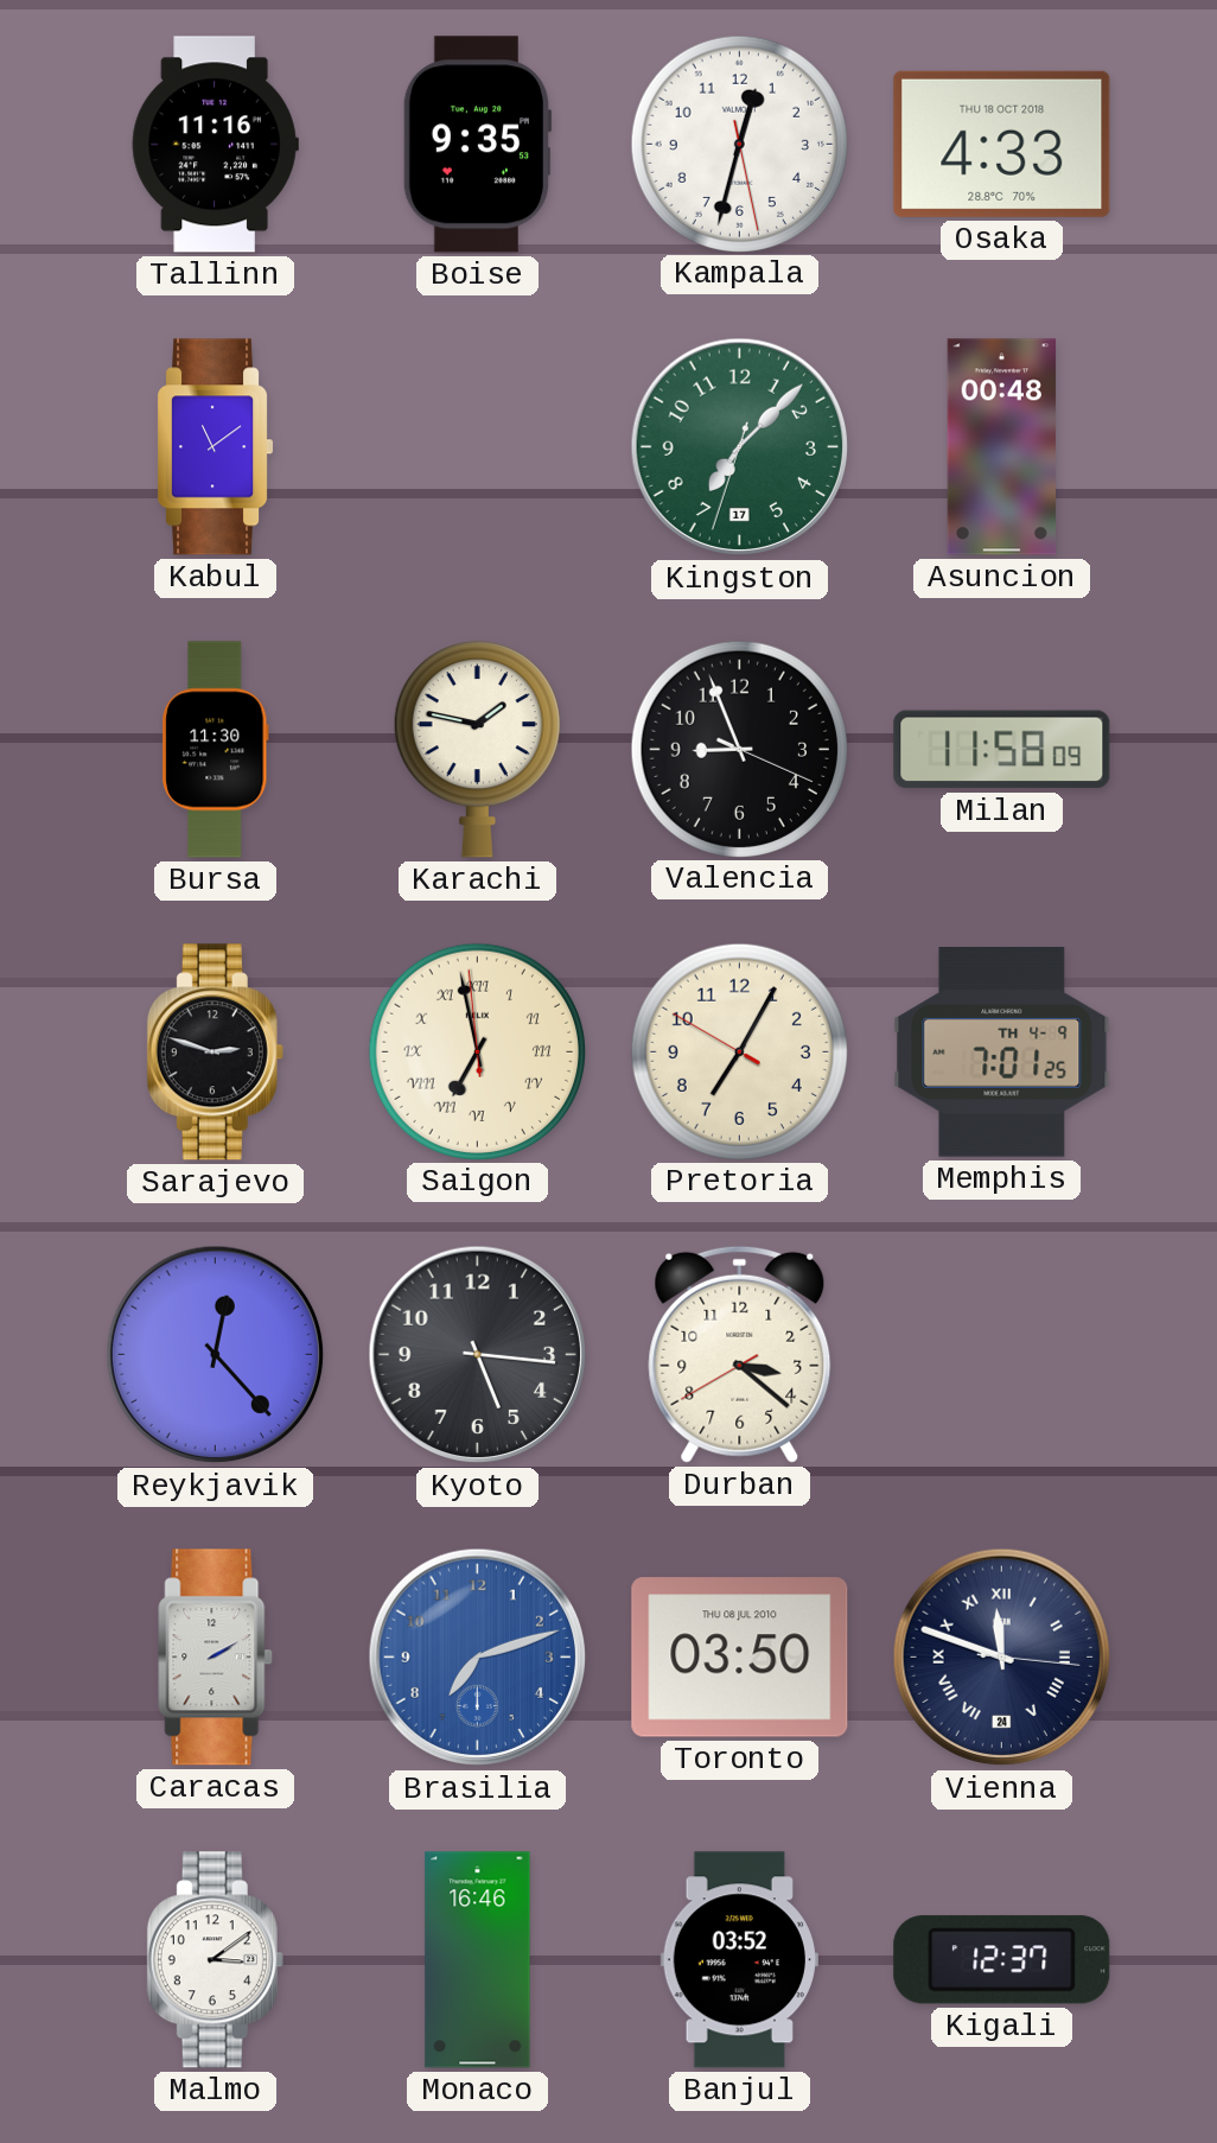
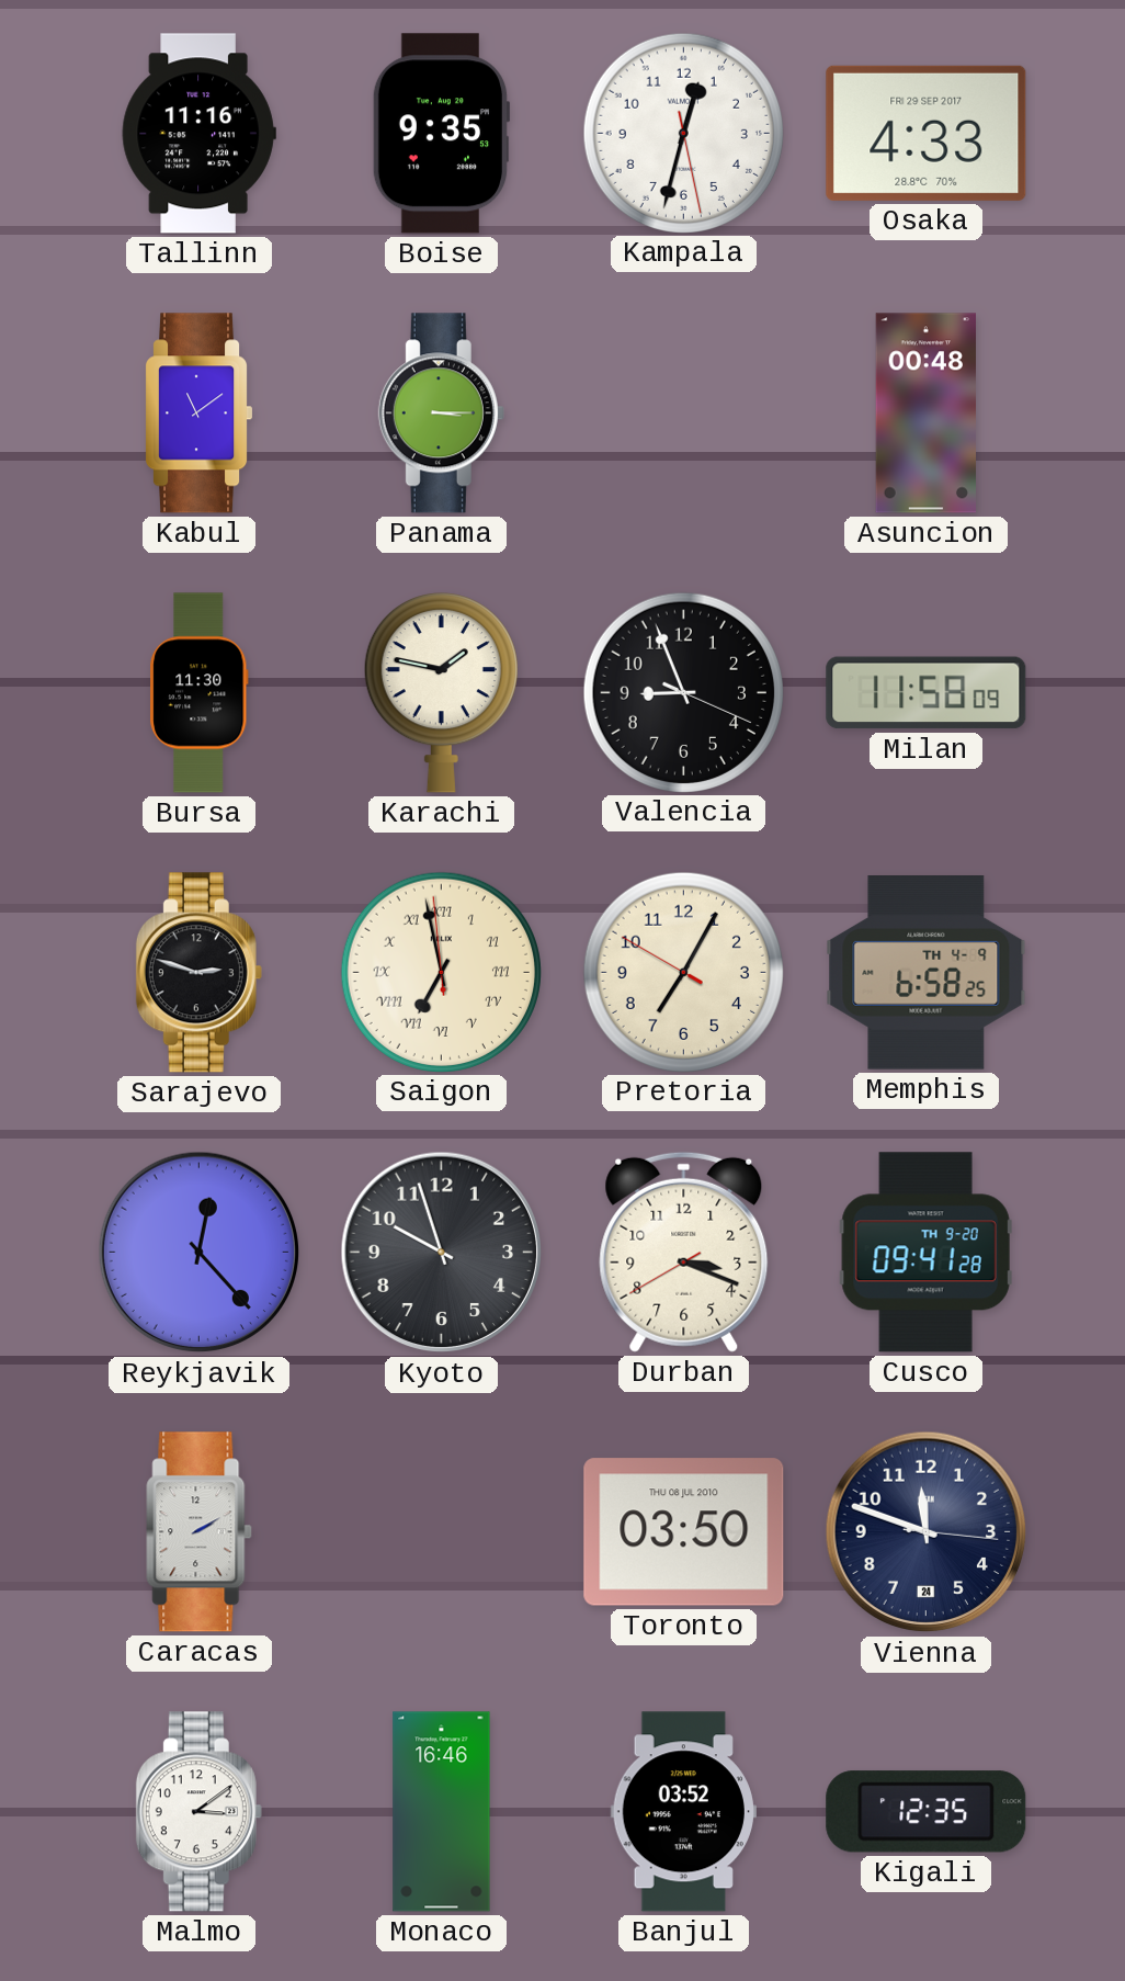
Osaka date: THU 18 OCT 2018 -> FRI 29 SEP 2017
Panama: none -> 3:15
Kingston: 7:07 -> none
Memphis: 7:01 -> 6:58
Kyoto: 5:16 -> 9:57
Durban: 3:21 -> 3:18
Cusco: none -> 09:41
Brasilia: 7:12 -> none
Vienna numerals: Roman -> Arabic
Kigali: 12:37 -> 12:35
